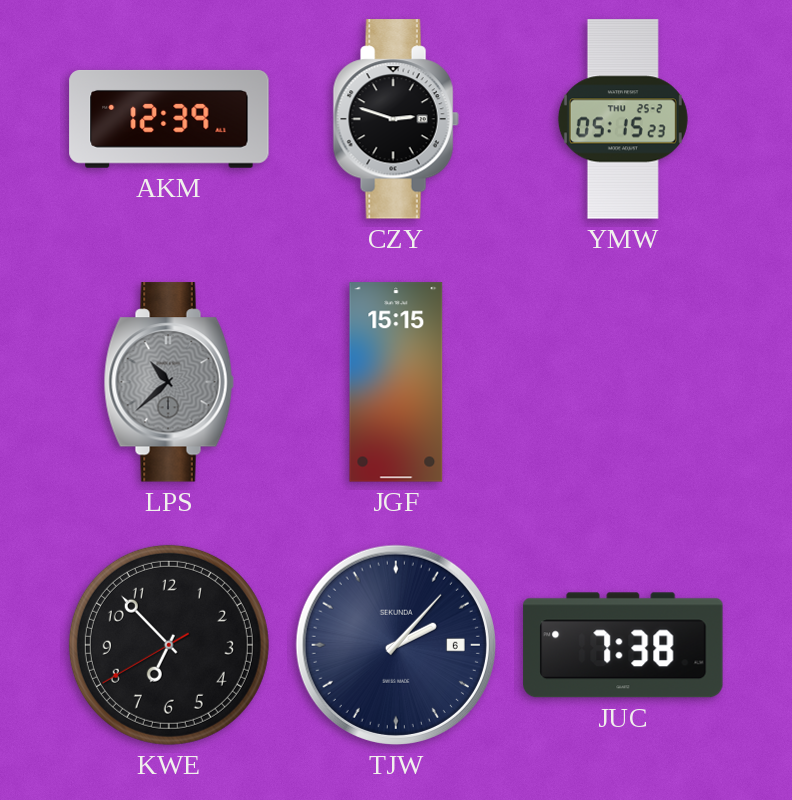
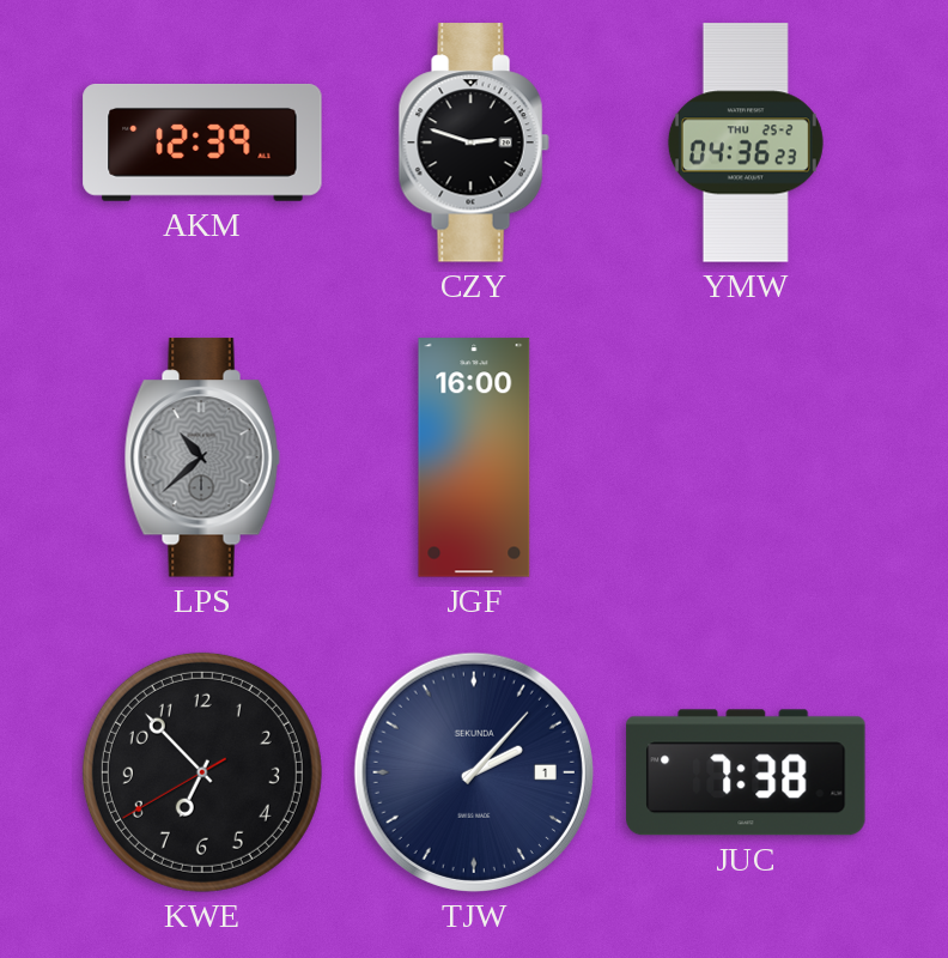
YMW: 05:15 -> 04:36
JGF: 15:15 -> 16:00
TJW date: 6 -> 1
